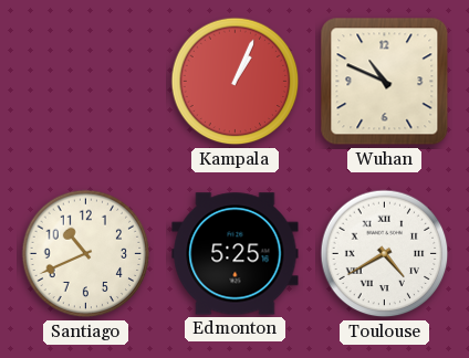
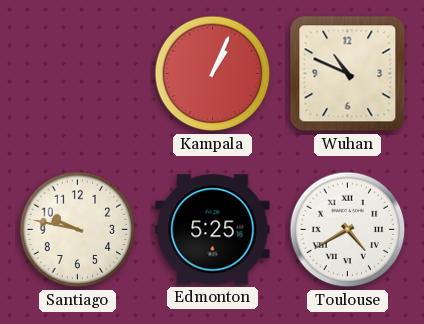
Santiago: 10:41 -> 9:47
